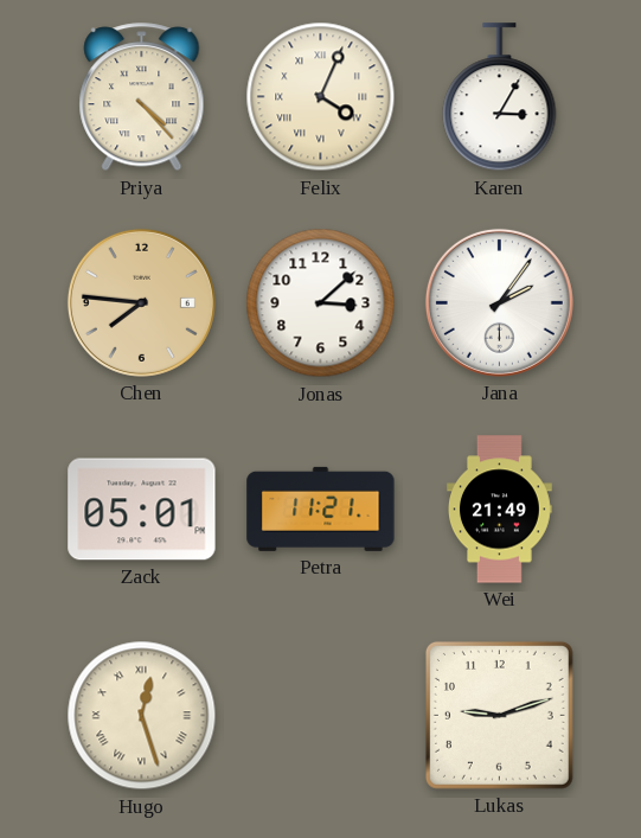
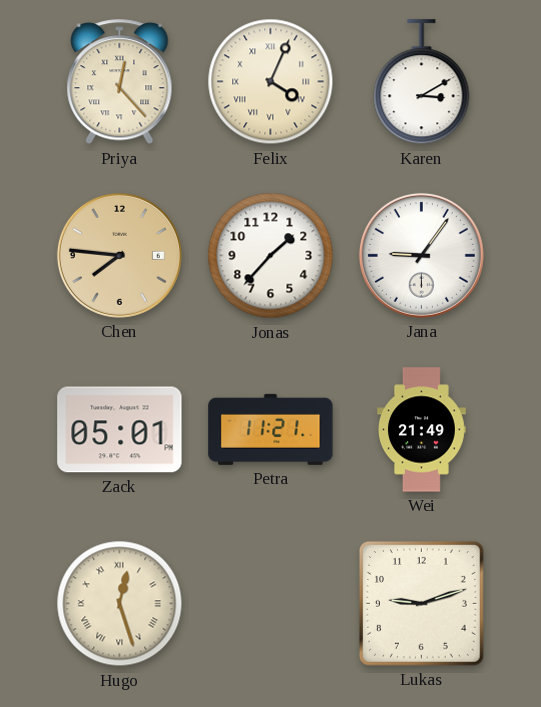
Priya: 4:23 -> 12:23
Karen: 3:05 -> 3:10
Jonas: 3:08 -> 1:37
Jana: 2:06 -> 9:06
